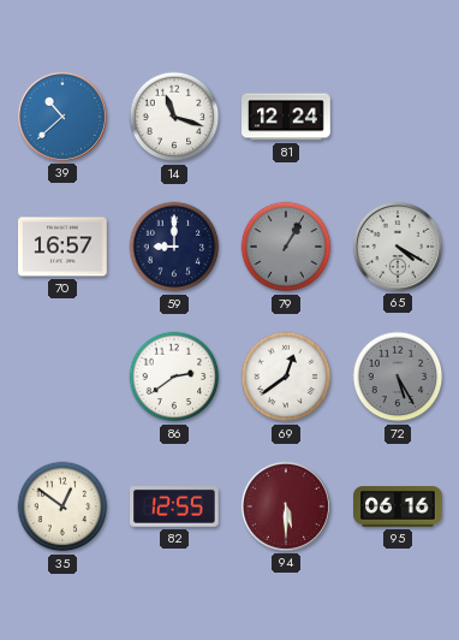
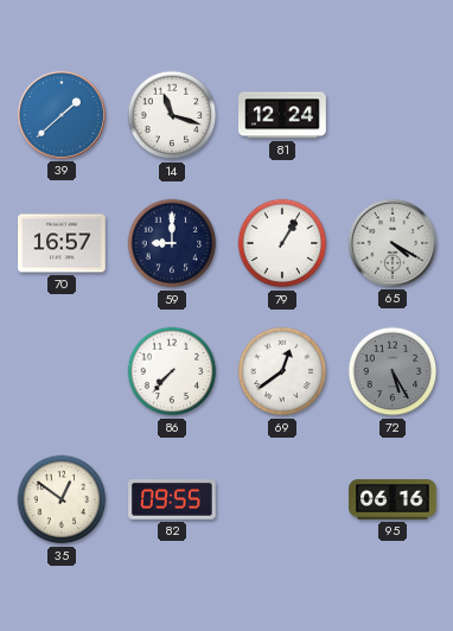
39: 10:38 -> 1:38
79 dial: grey -> white
86: 2:39 -> 7:37
82: 12:55 -> 09:55
94: 5:30 -> none
